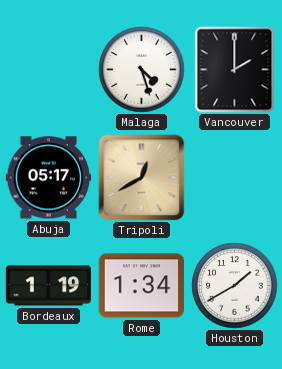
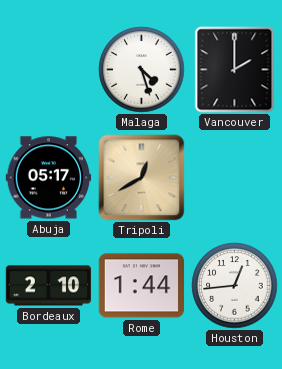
Bordeaux: 1:19 -> 2:10
Rome: 1:34 -> 1:44
Houston: 1:40 -> 12:44
